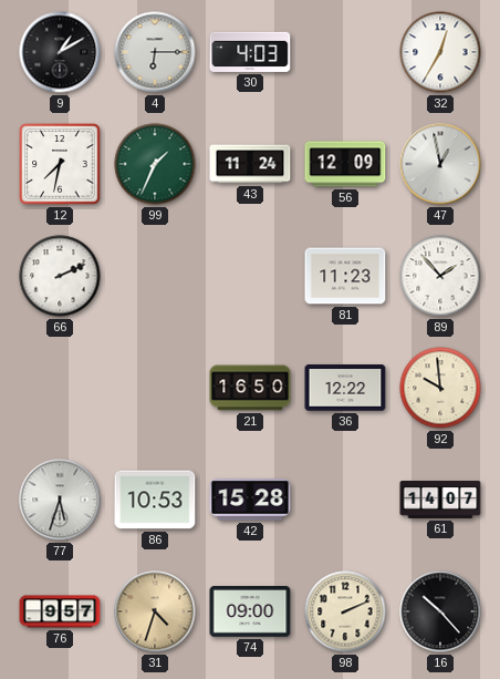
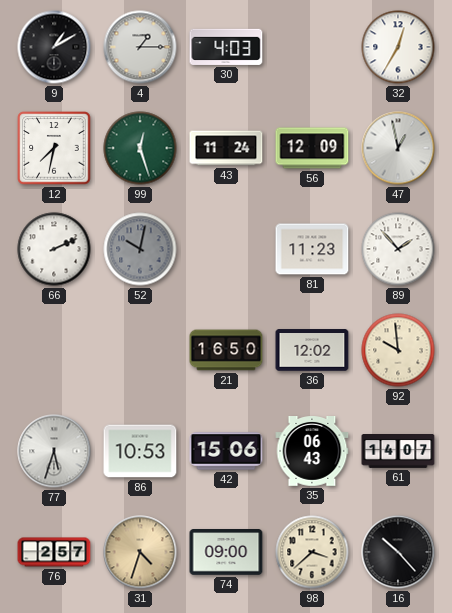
4: 6:15 -> 1:15
99: 1:34 -> 12:27
52: none -> 10:02
36: 12:22 -> 12:02
42: 15:28 -> 15:06
35: none -> 06:43
76: 9:57 -> 2:57
98: 2:11 -> 3:38
